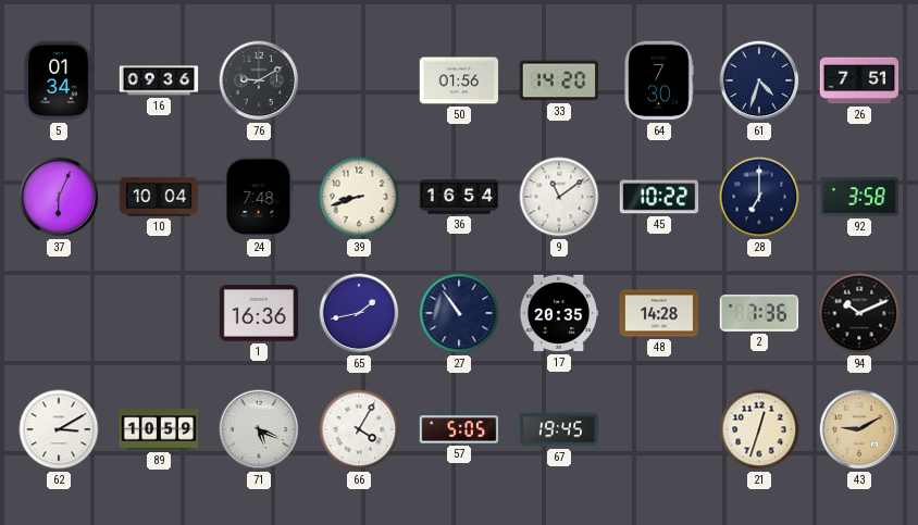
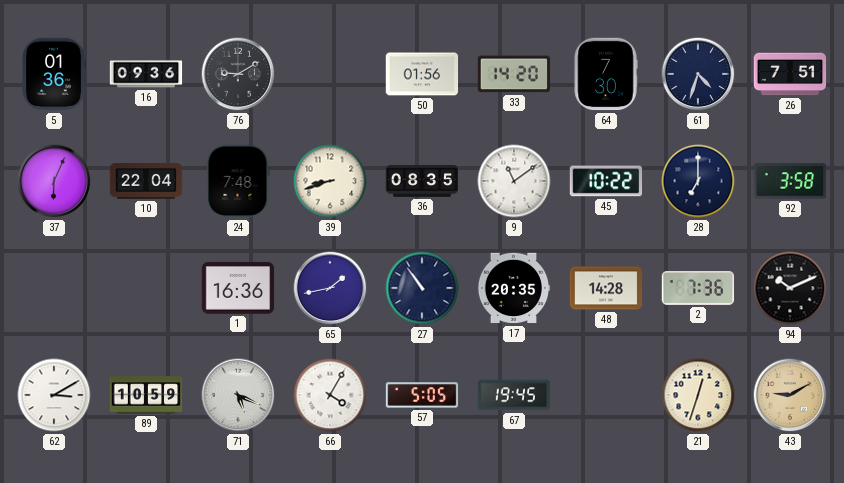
5: 01:34 -> 01:36
10: 10:04 -> 22:04
36: 16:54 -> 08:35
